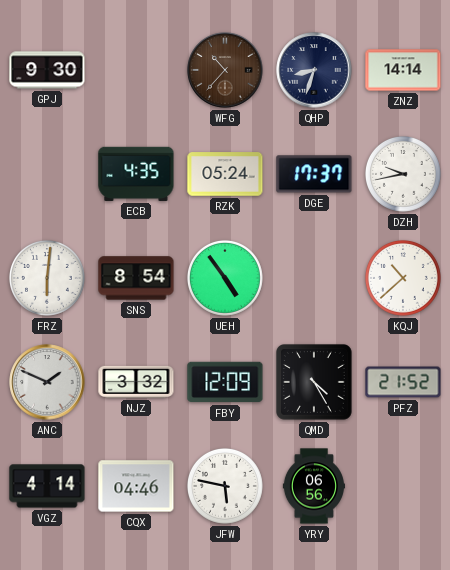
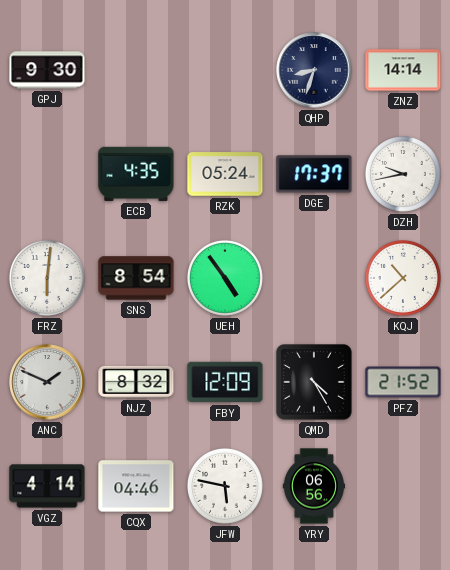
WFG: 10:37 -> none
NJZ: 3:32 -> 8:32
